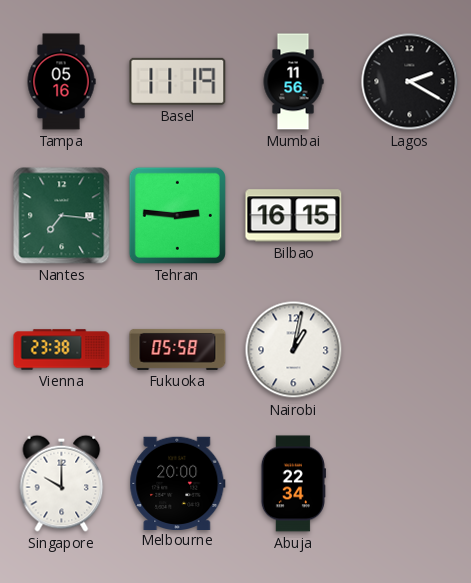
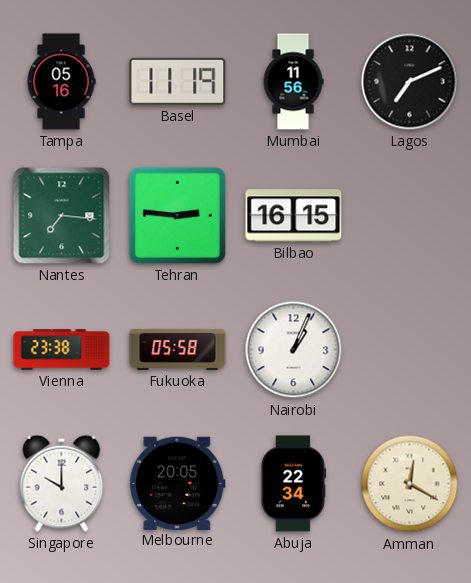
Lagos: 2:20 -> 7:11
Nairobi: 1:02 -> 1:04
Melbourne: 20:00 -> 20:05
Amman: none -> 12:20
